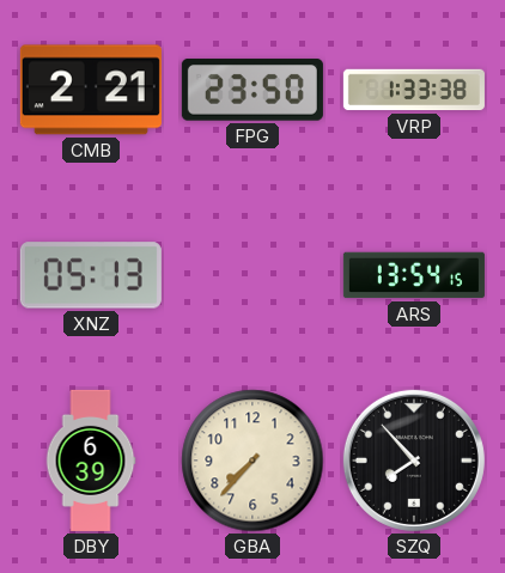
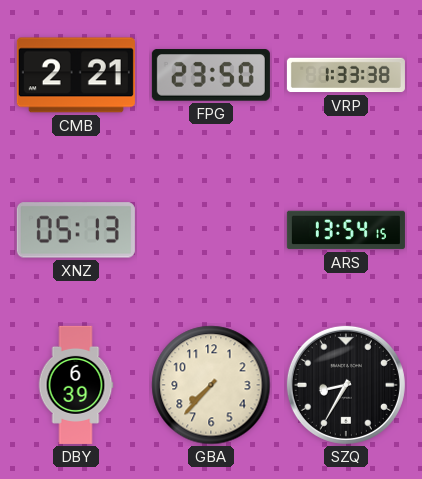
SZQ: 7:53 -> 8:35
